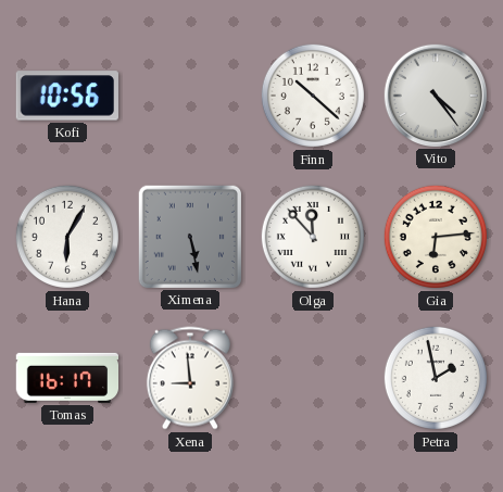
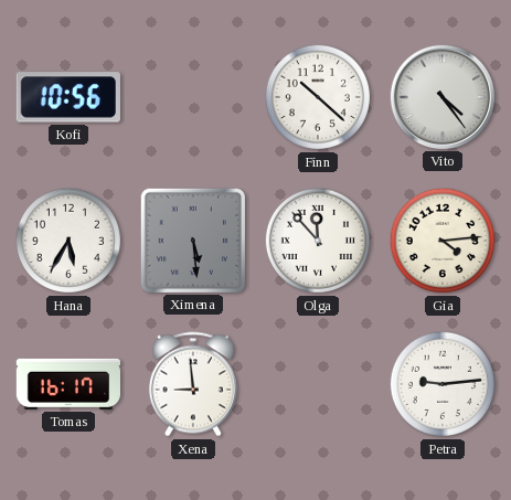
Hana: 6:05 -> 5:35
Ximena: 5:28 -> 5:29
Gia: 6:14 -> 4:14
Petra: 1:58 -> 9:14
